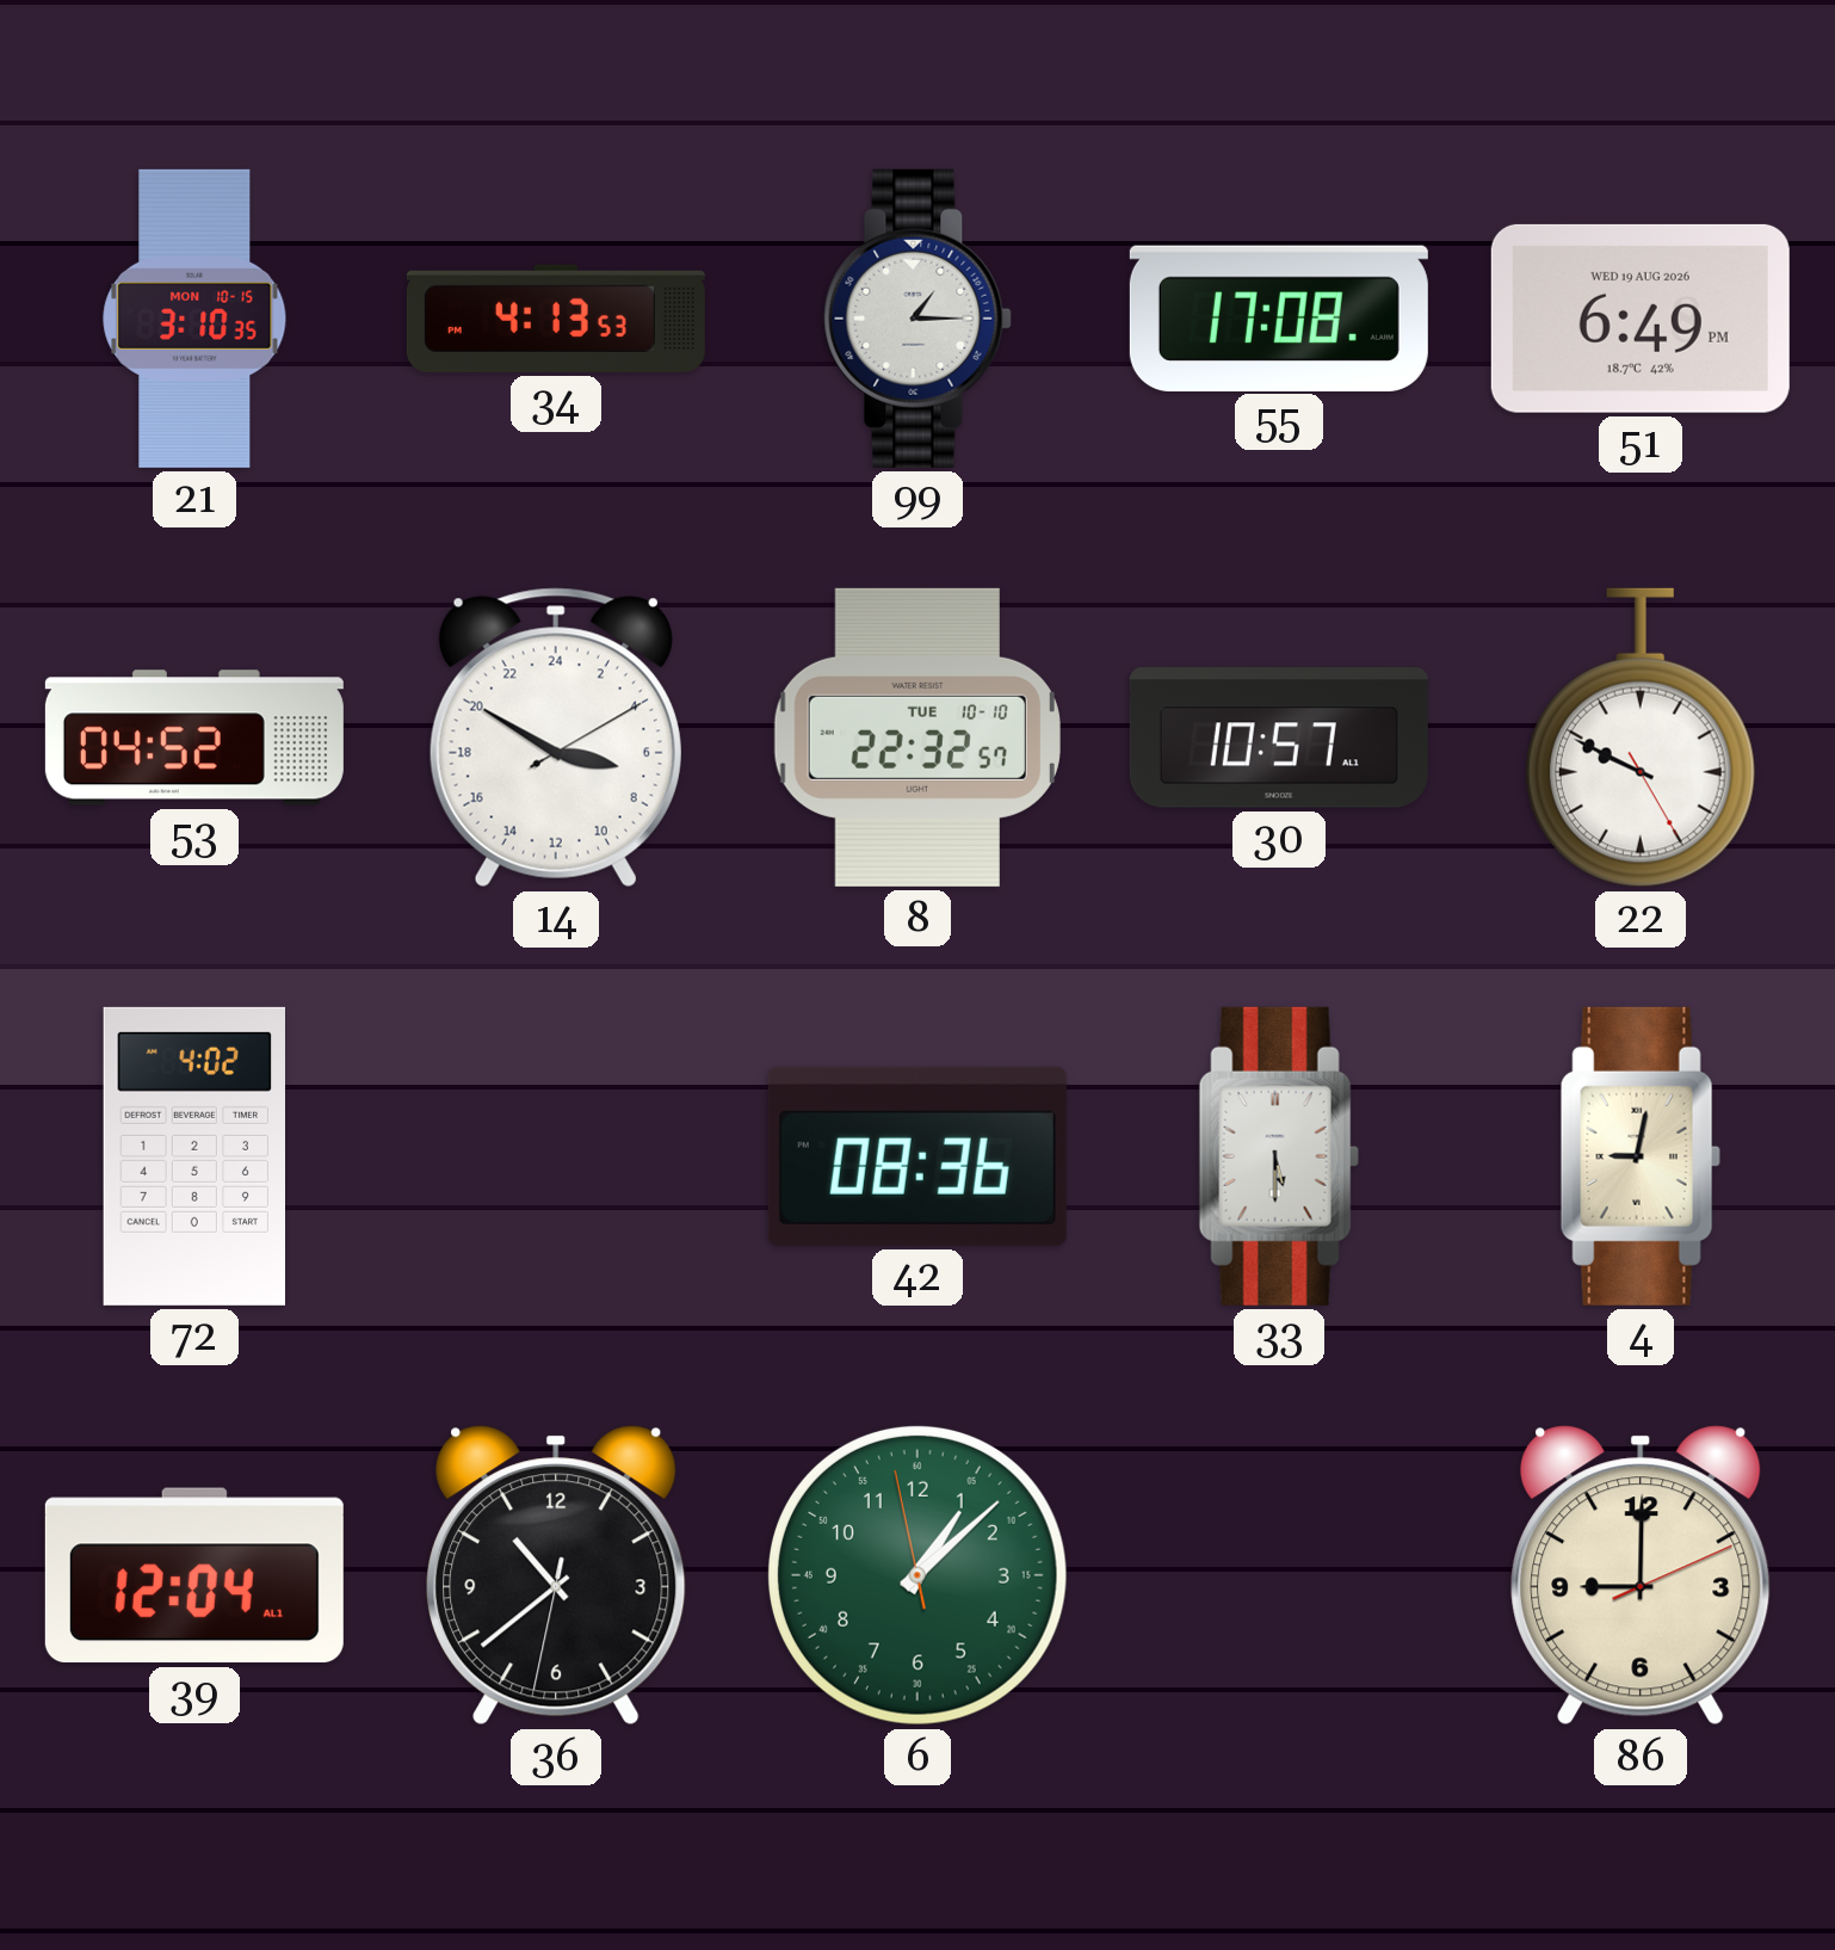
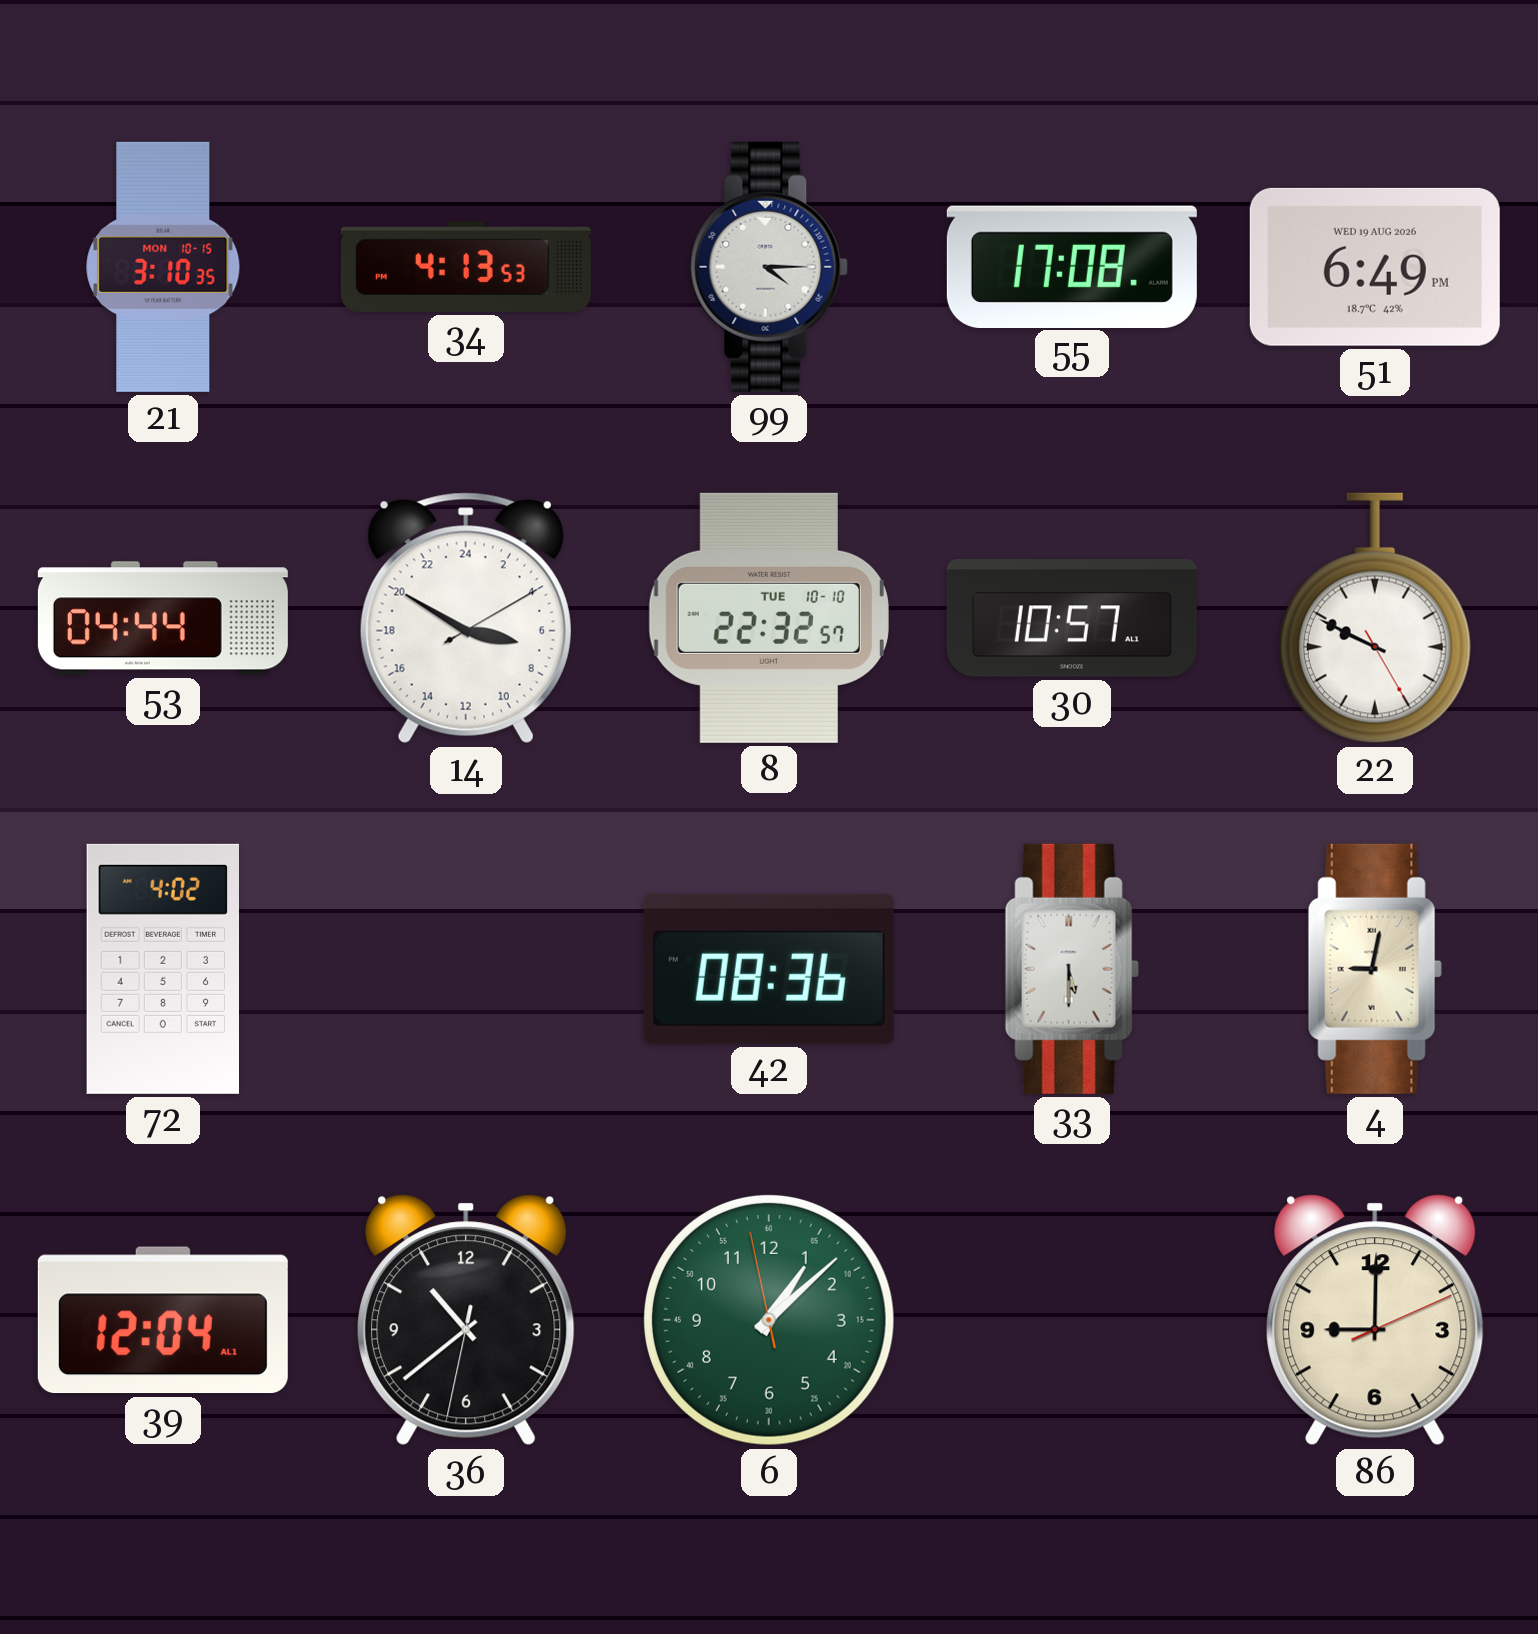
99: 1:15 -> 4:15
53: 04:52 -> 04:44
